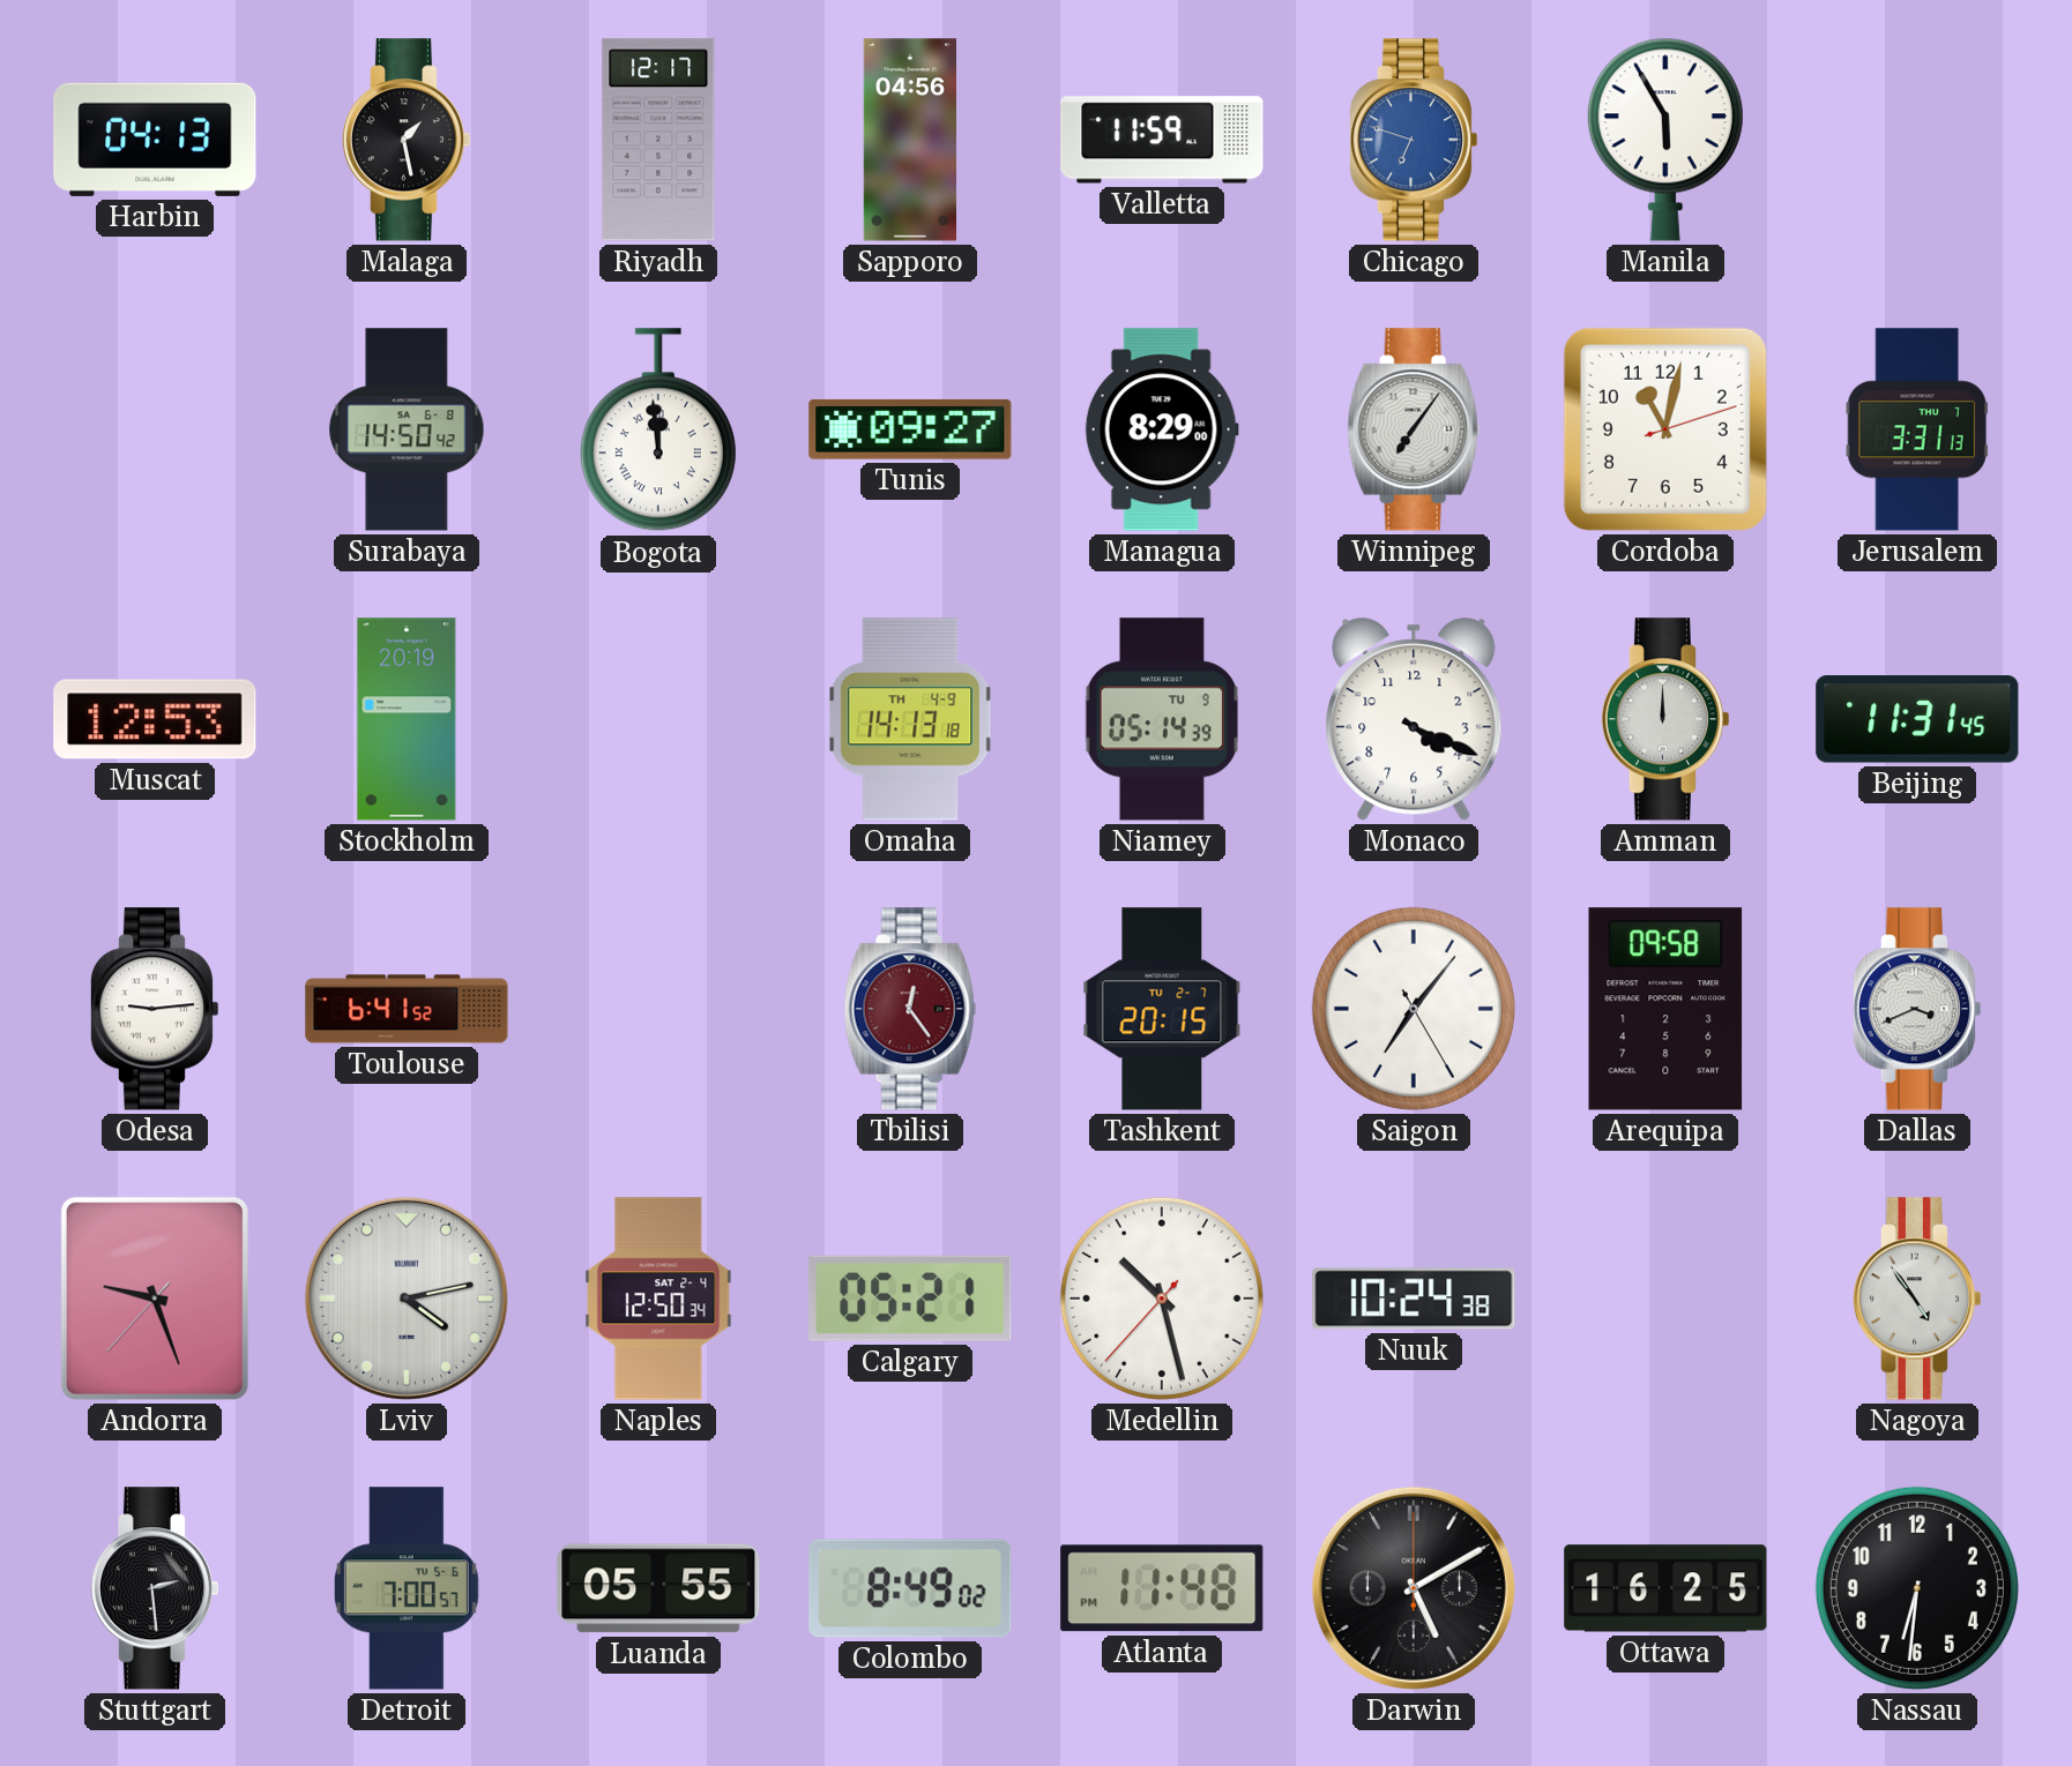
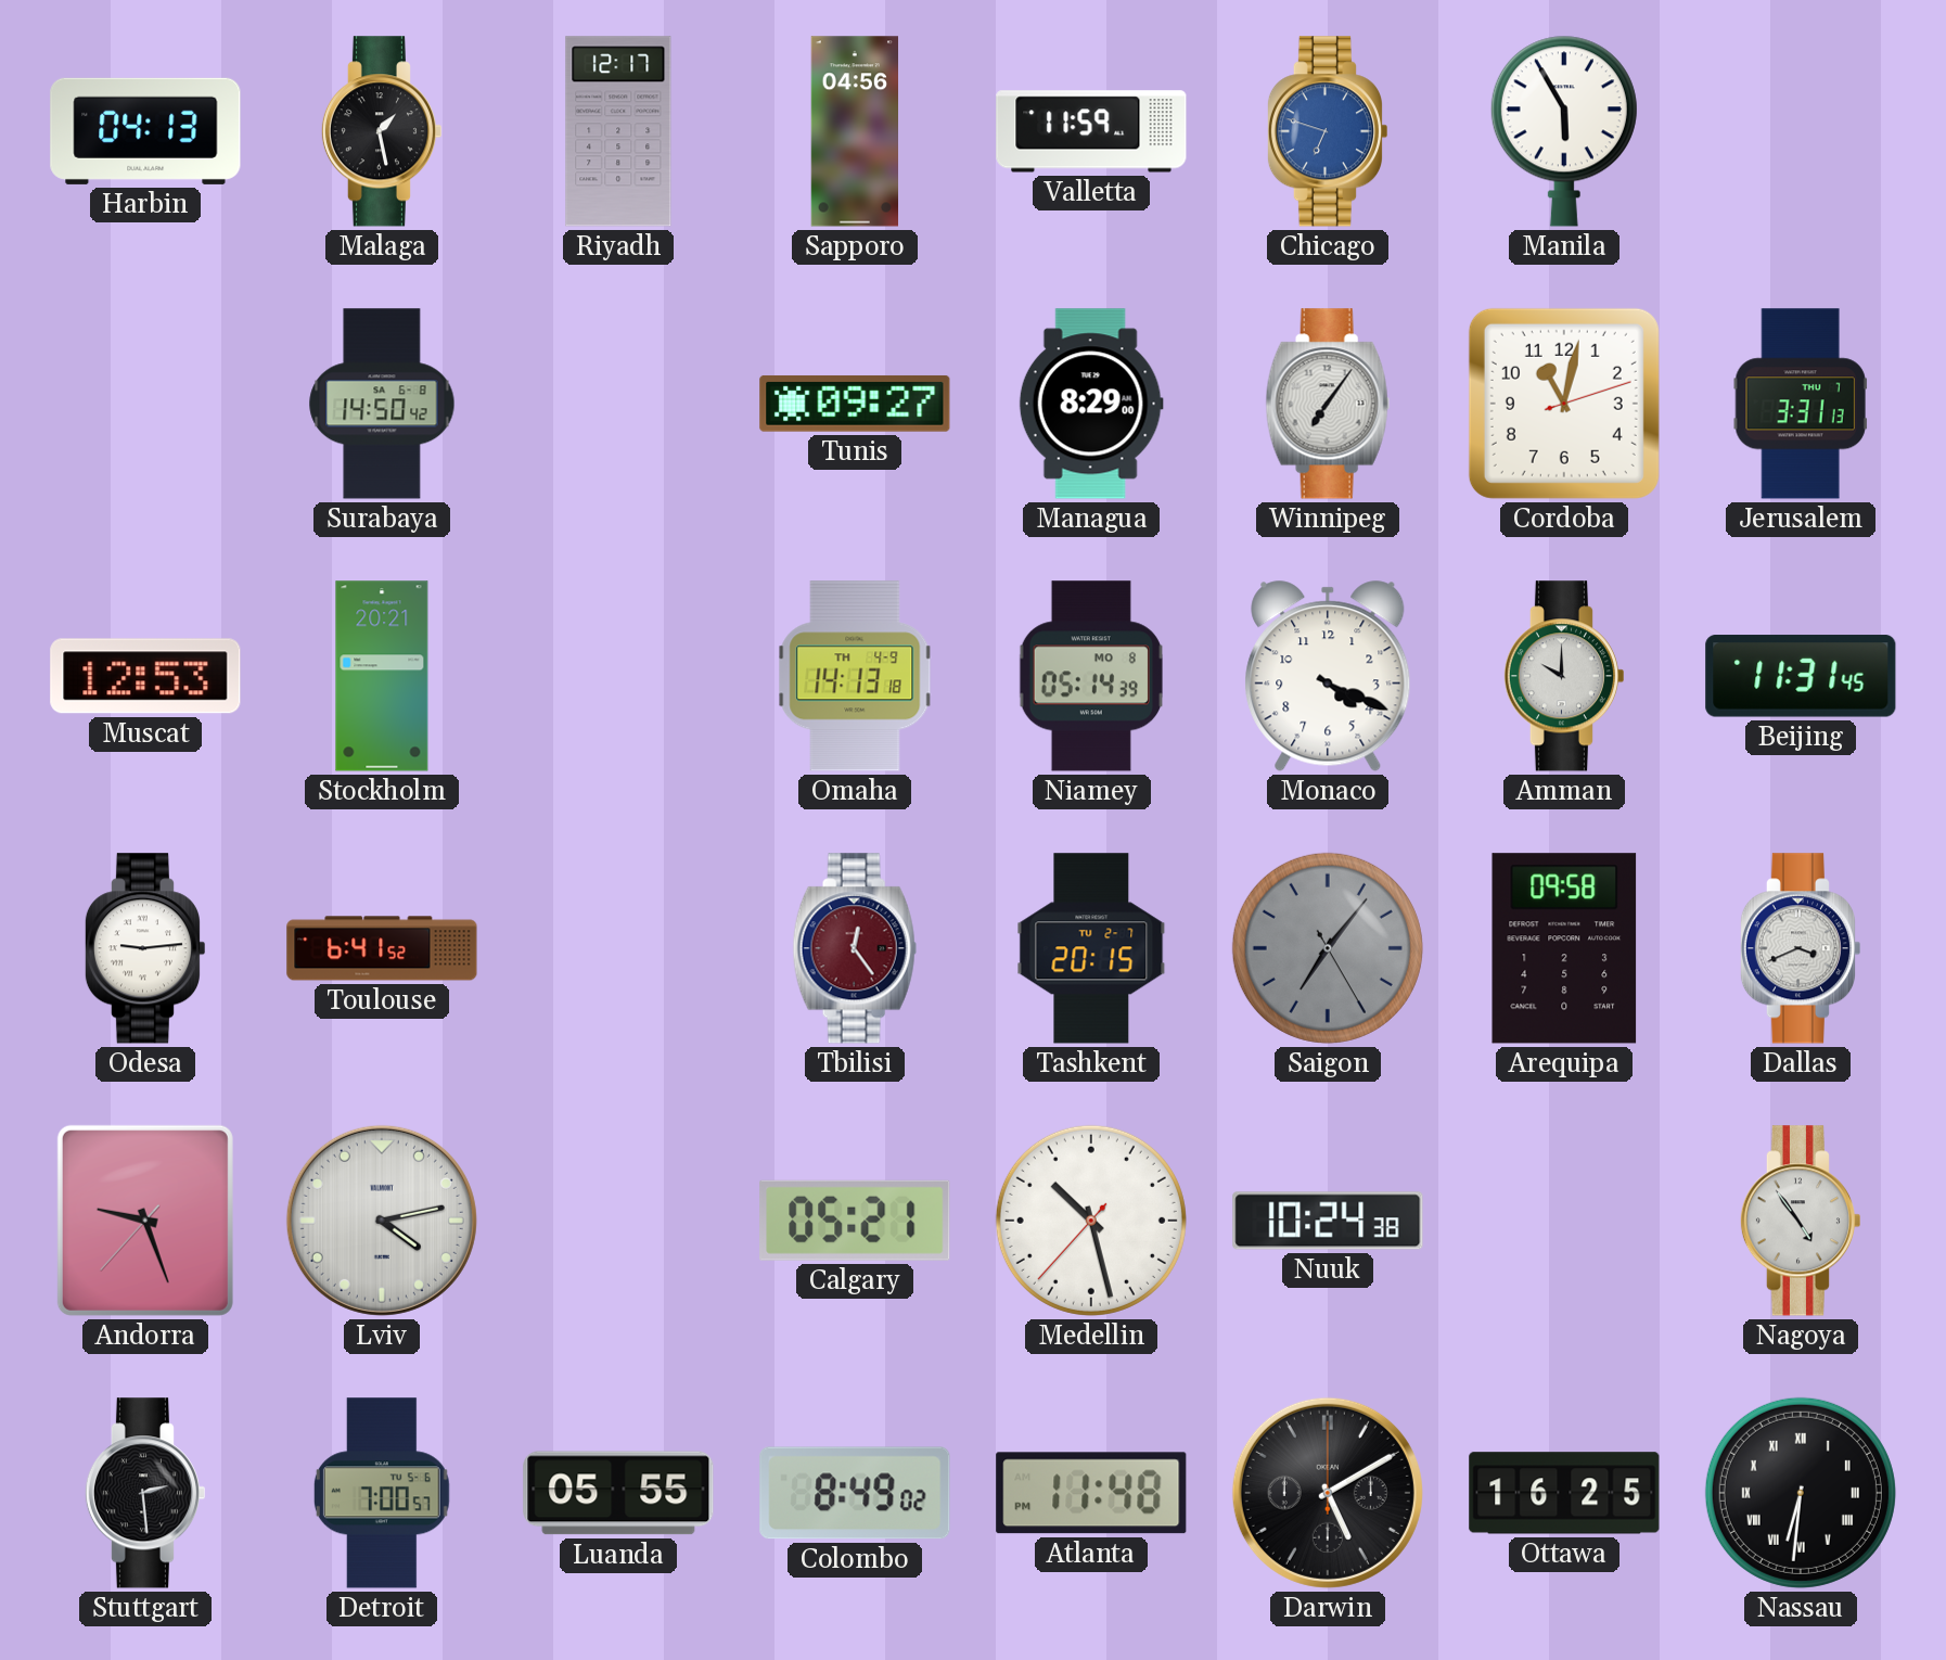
Bogota: 11:59 -> none
Stockholm: 20:19 -> 20:21
Niamey date: TU 9 -> MO 8
Amman: 12:00 -> 10:00
Saigon dial: white -> grey
Naples: 12:50 -> none
Nassau numerals: Arabic -> Roman
